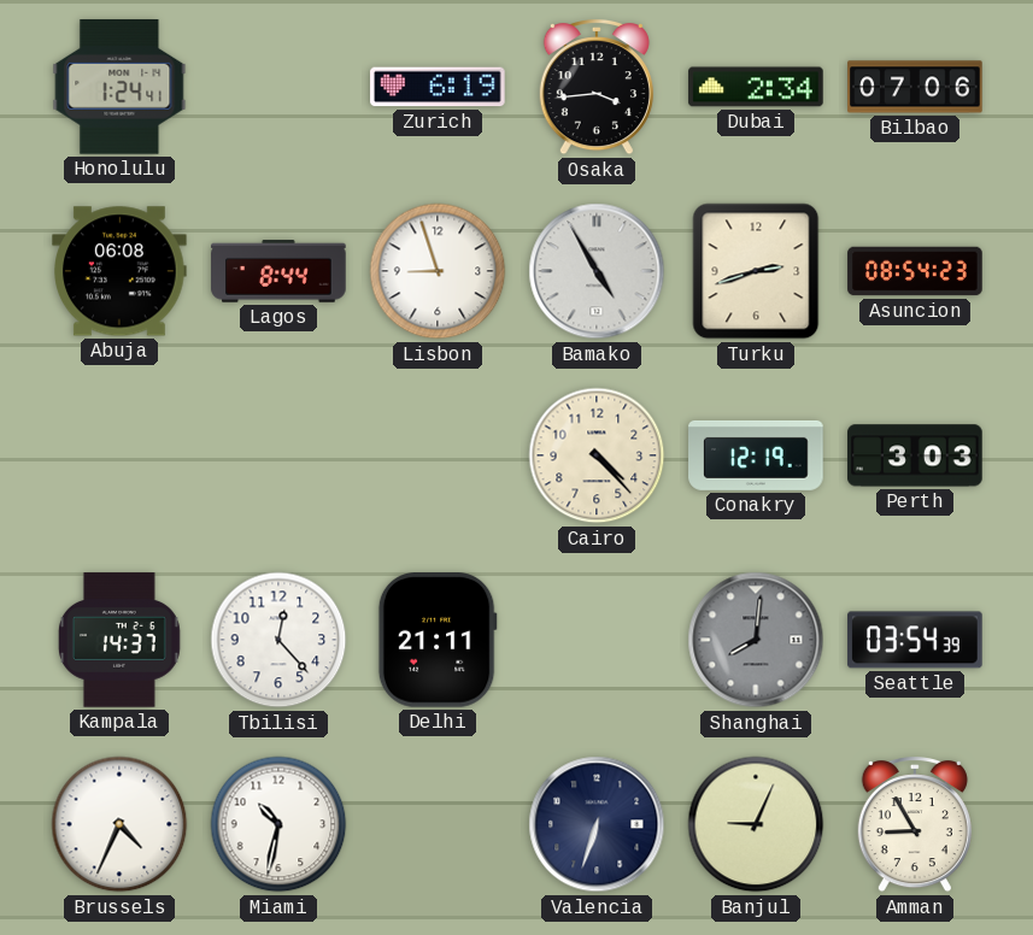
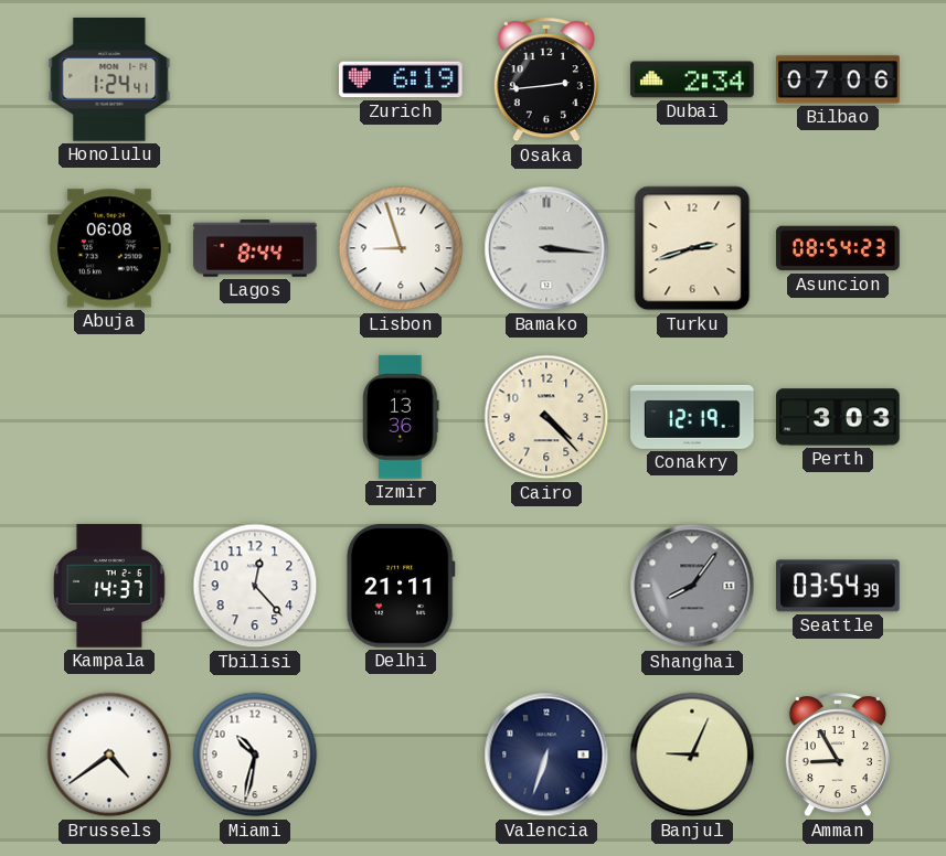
Osaka: 3:44 -> 2:44
Bamako: 4:55 -> 3:16
Izmir: none -> 13:36
Shanghai: 8:01 -> 8:06
Brussels: 4:34 -> 4:39
